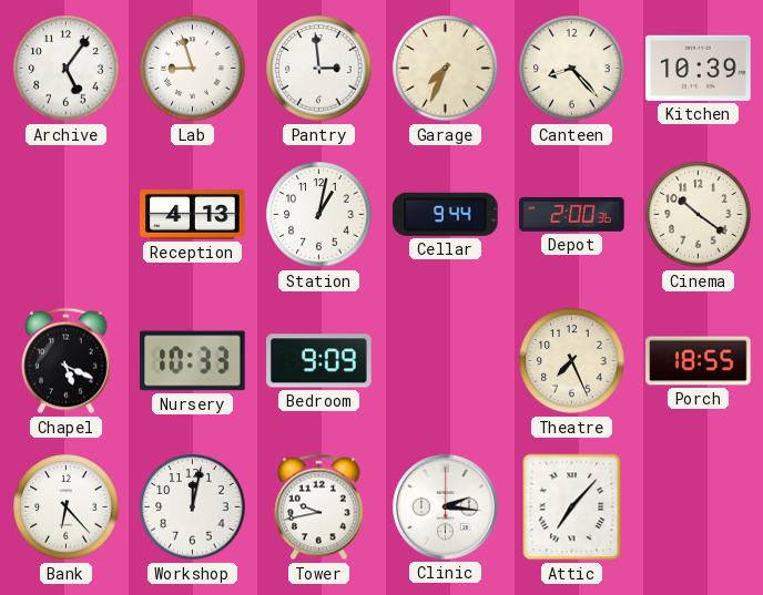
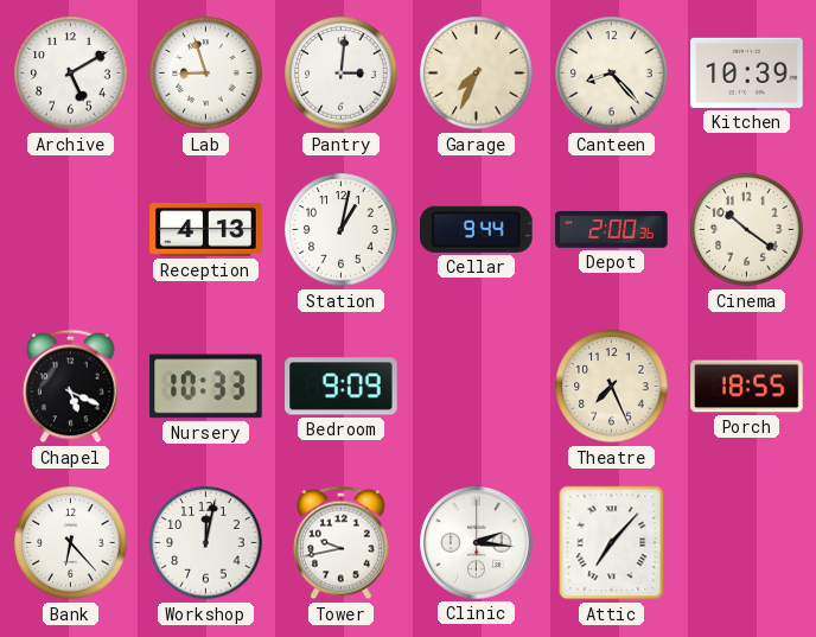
Archive: 5:06 -> 5:10
Pantry: 2:59 -> 3:01
